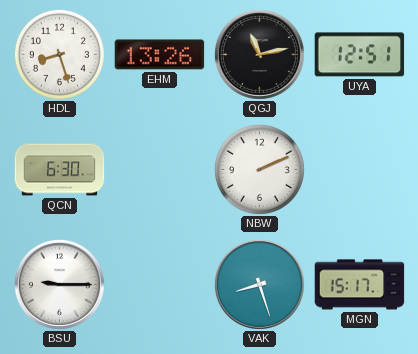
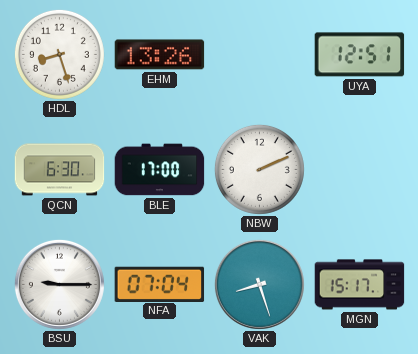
QGJ: 11:13 -> none
BLE: none -> 17:00
NFA: none -> 07:04
